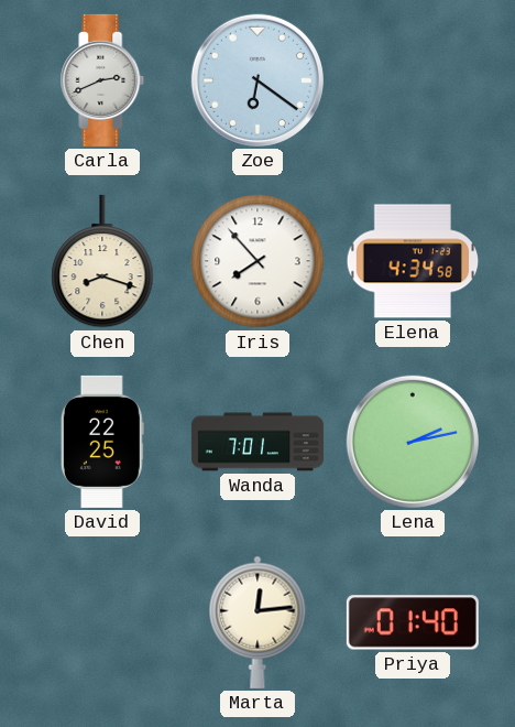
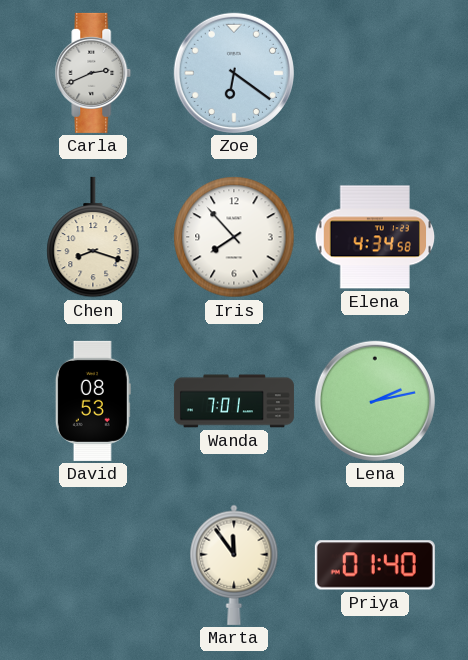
David: 22:25 -> 08:53
Marta: 12:14 -> 11:54
